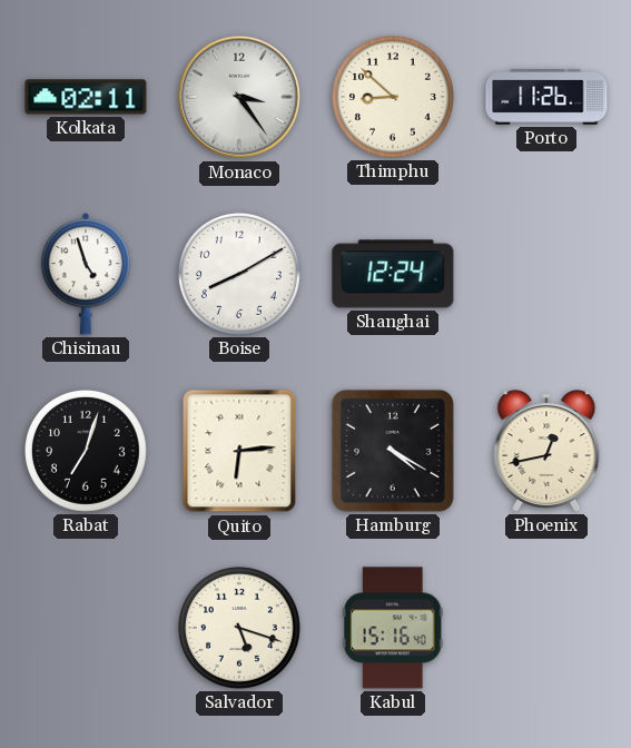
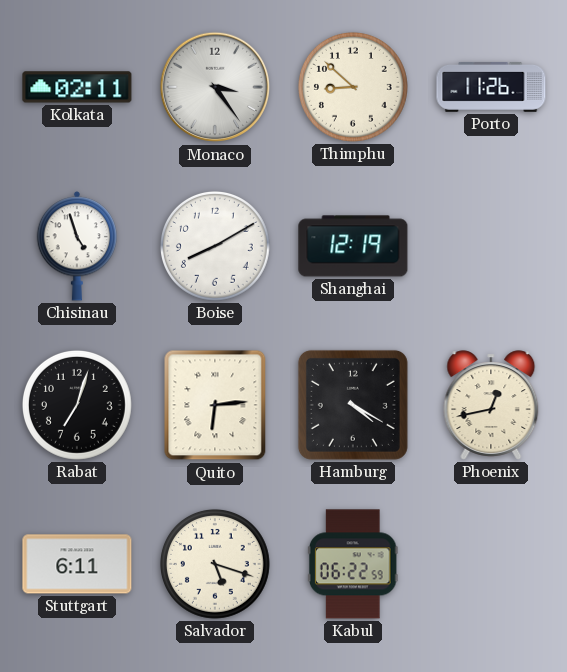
Shanghai: 12:24 -> 12:19
Stuttgart: none -> 6:11
Kabul: 15:16 -> 06:22
